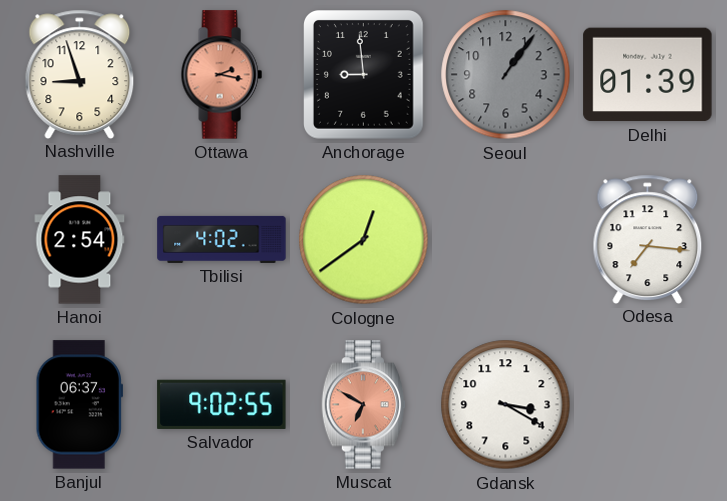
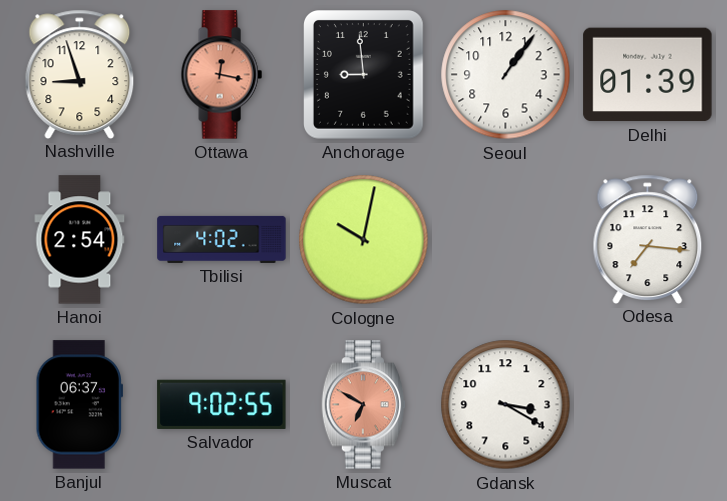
Ottawa: 2:17 -> 12:17
Seoul dial: grey -> white
Cologne: 12:39 -> 10:02
